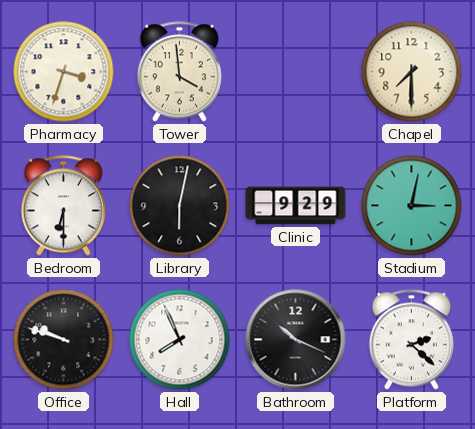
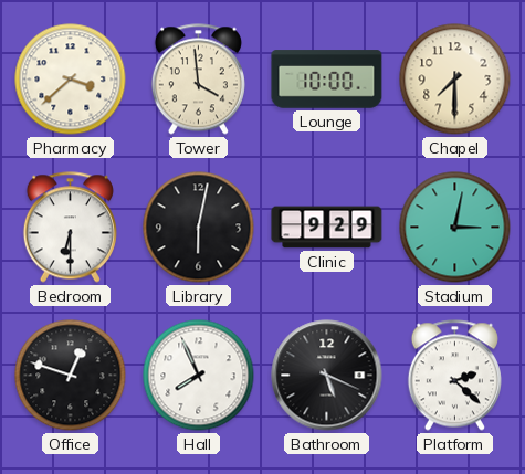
Pharmacy: 3:33 -> 3:38
Lounge: none -> 10:00
Office: 9:48 -> 12:48
Bathroom: 10:19 -> 5:19
